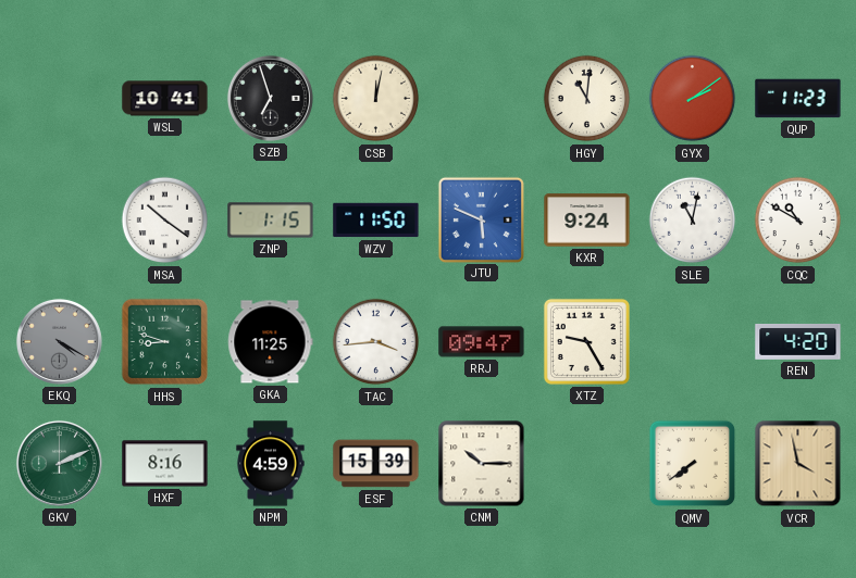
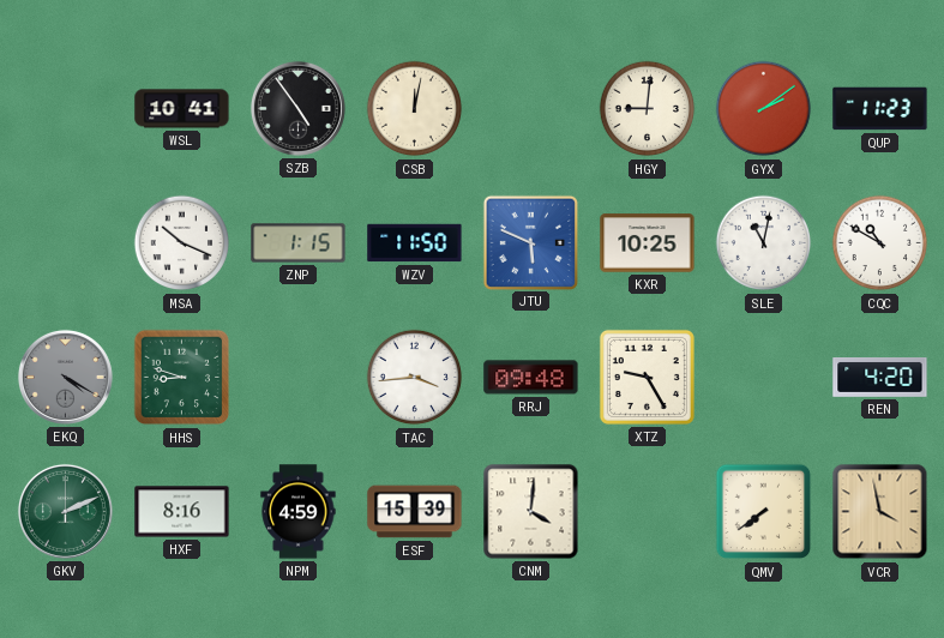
SZB: 6:57 -> 4:54
HGY: 11:01 -> 9:01
MSA: 10:21 -> 10:19
KXR: 9:24 -> 10:25
GKA: 11:25 -> none
RRJ: 09:47 -> 09:48
CNM: 10:15 -> 4:01
